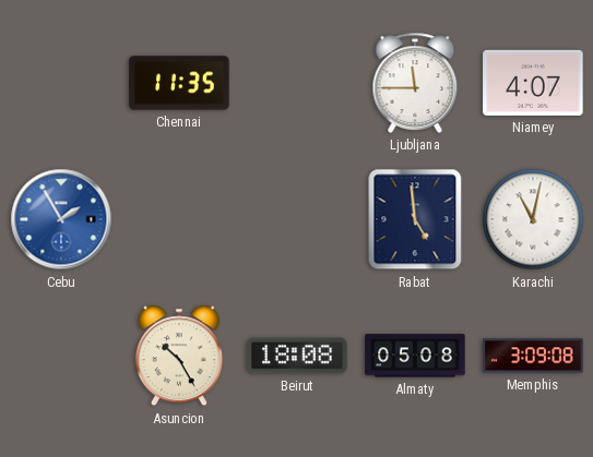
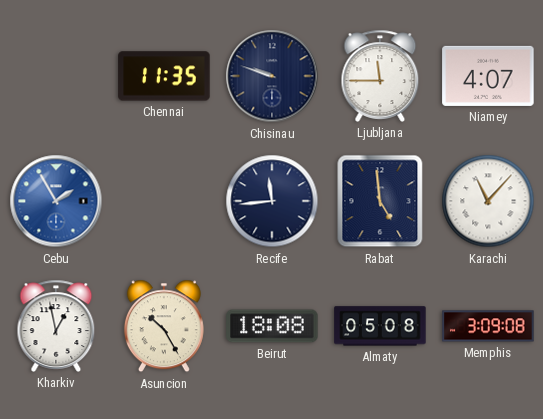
Chisinau: none -> 9:48
Recife: none -> 11:44
Karachi: 11:02 -> 11:07
Kharkiv: none -> 12:58
